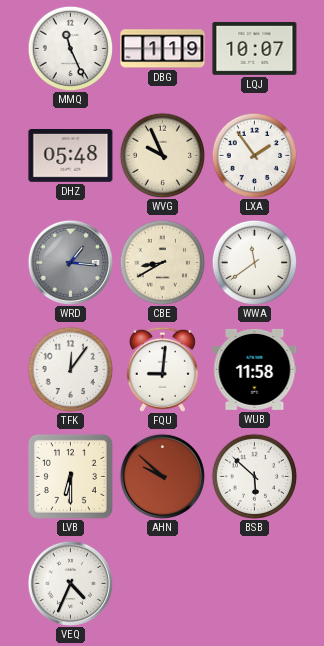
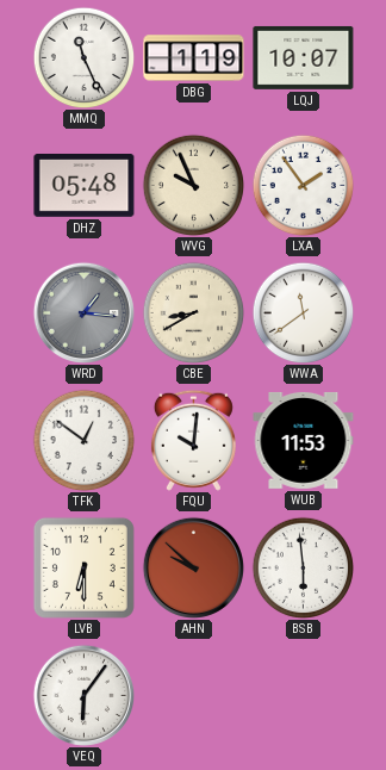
TFK: 12:06 -> 12:51
FQU: 9:01 -> 10:01
WUB: 11:58 -> 11:53
BSB: 5:52 -> 5:59
VEQ: 4:34 -> 6:06
